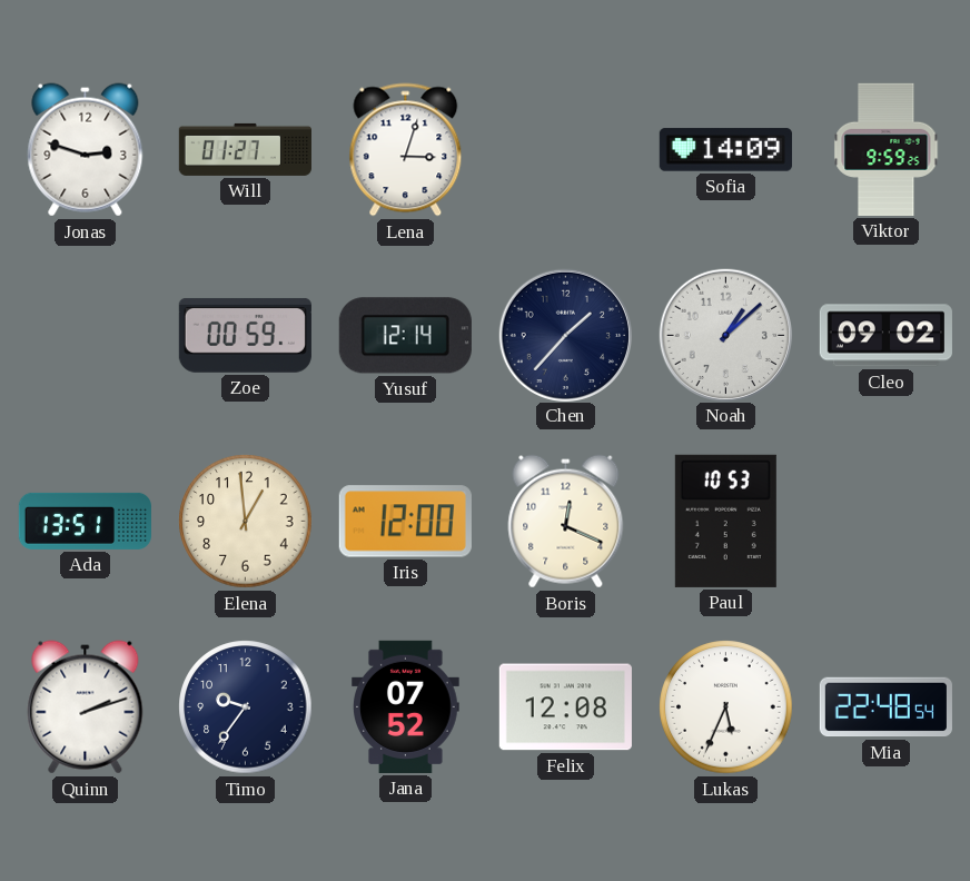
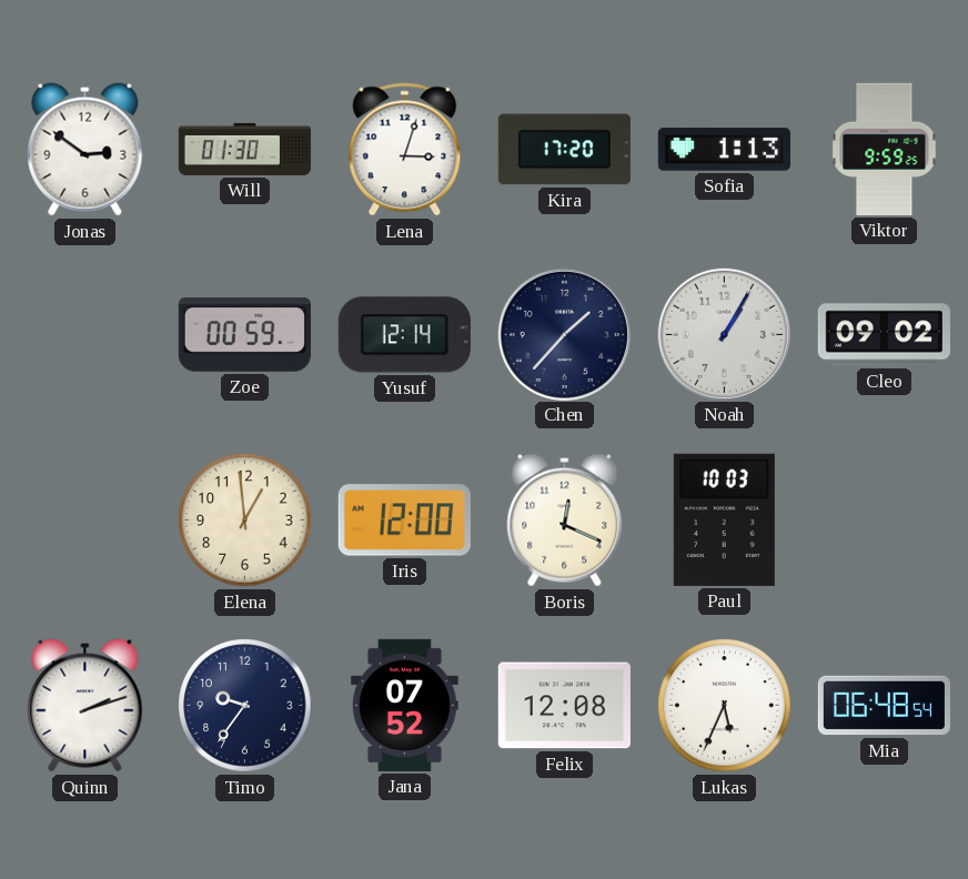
Jonas: 2:48 -> 2:51
Will: 01:27 -> 01:30
Kira: none -> 17:20
Sofia: 14:09 -> 1:13
Noah: 1:08 -> 1:05
Ada: 13:51 -> none
Paul: 10:53 -> 10:03
Mia: 22:48 -> 06:48
